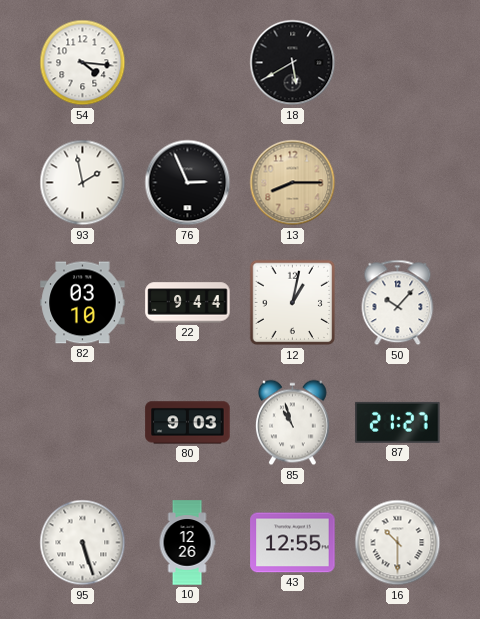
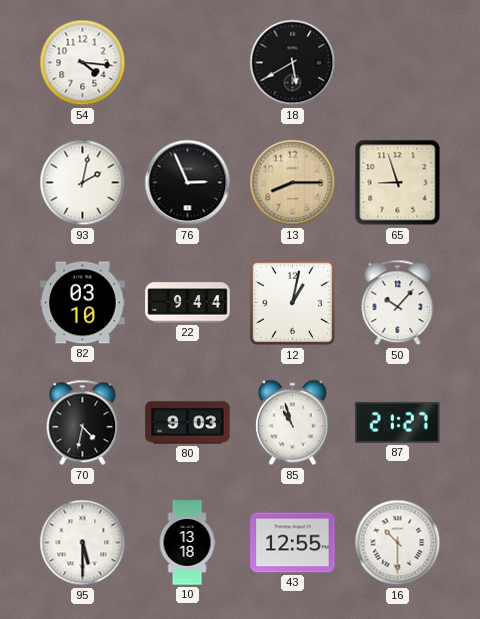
93: 1:58 -> 2:02
65: none -> 8:57
70: none -> 4:32
95: 5:27 -> 5:30
10: 12:26 -> 13:18
